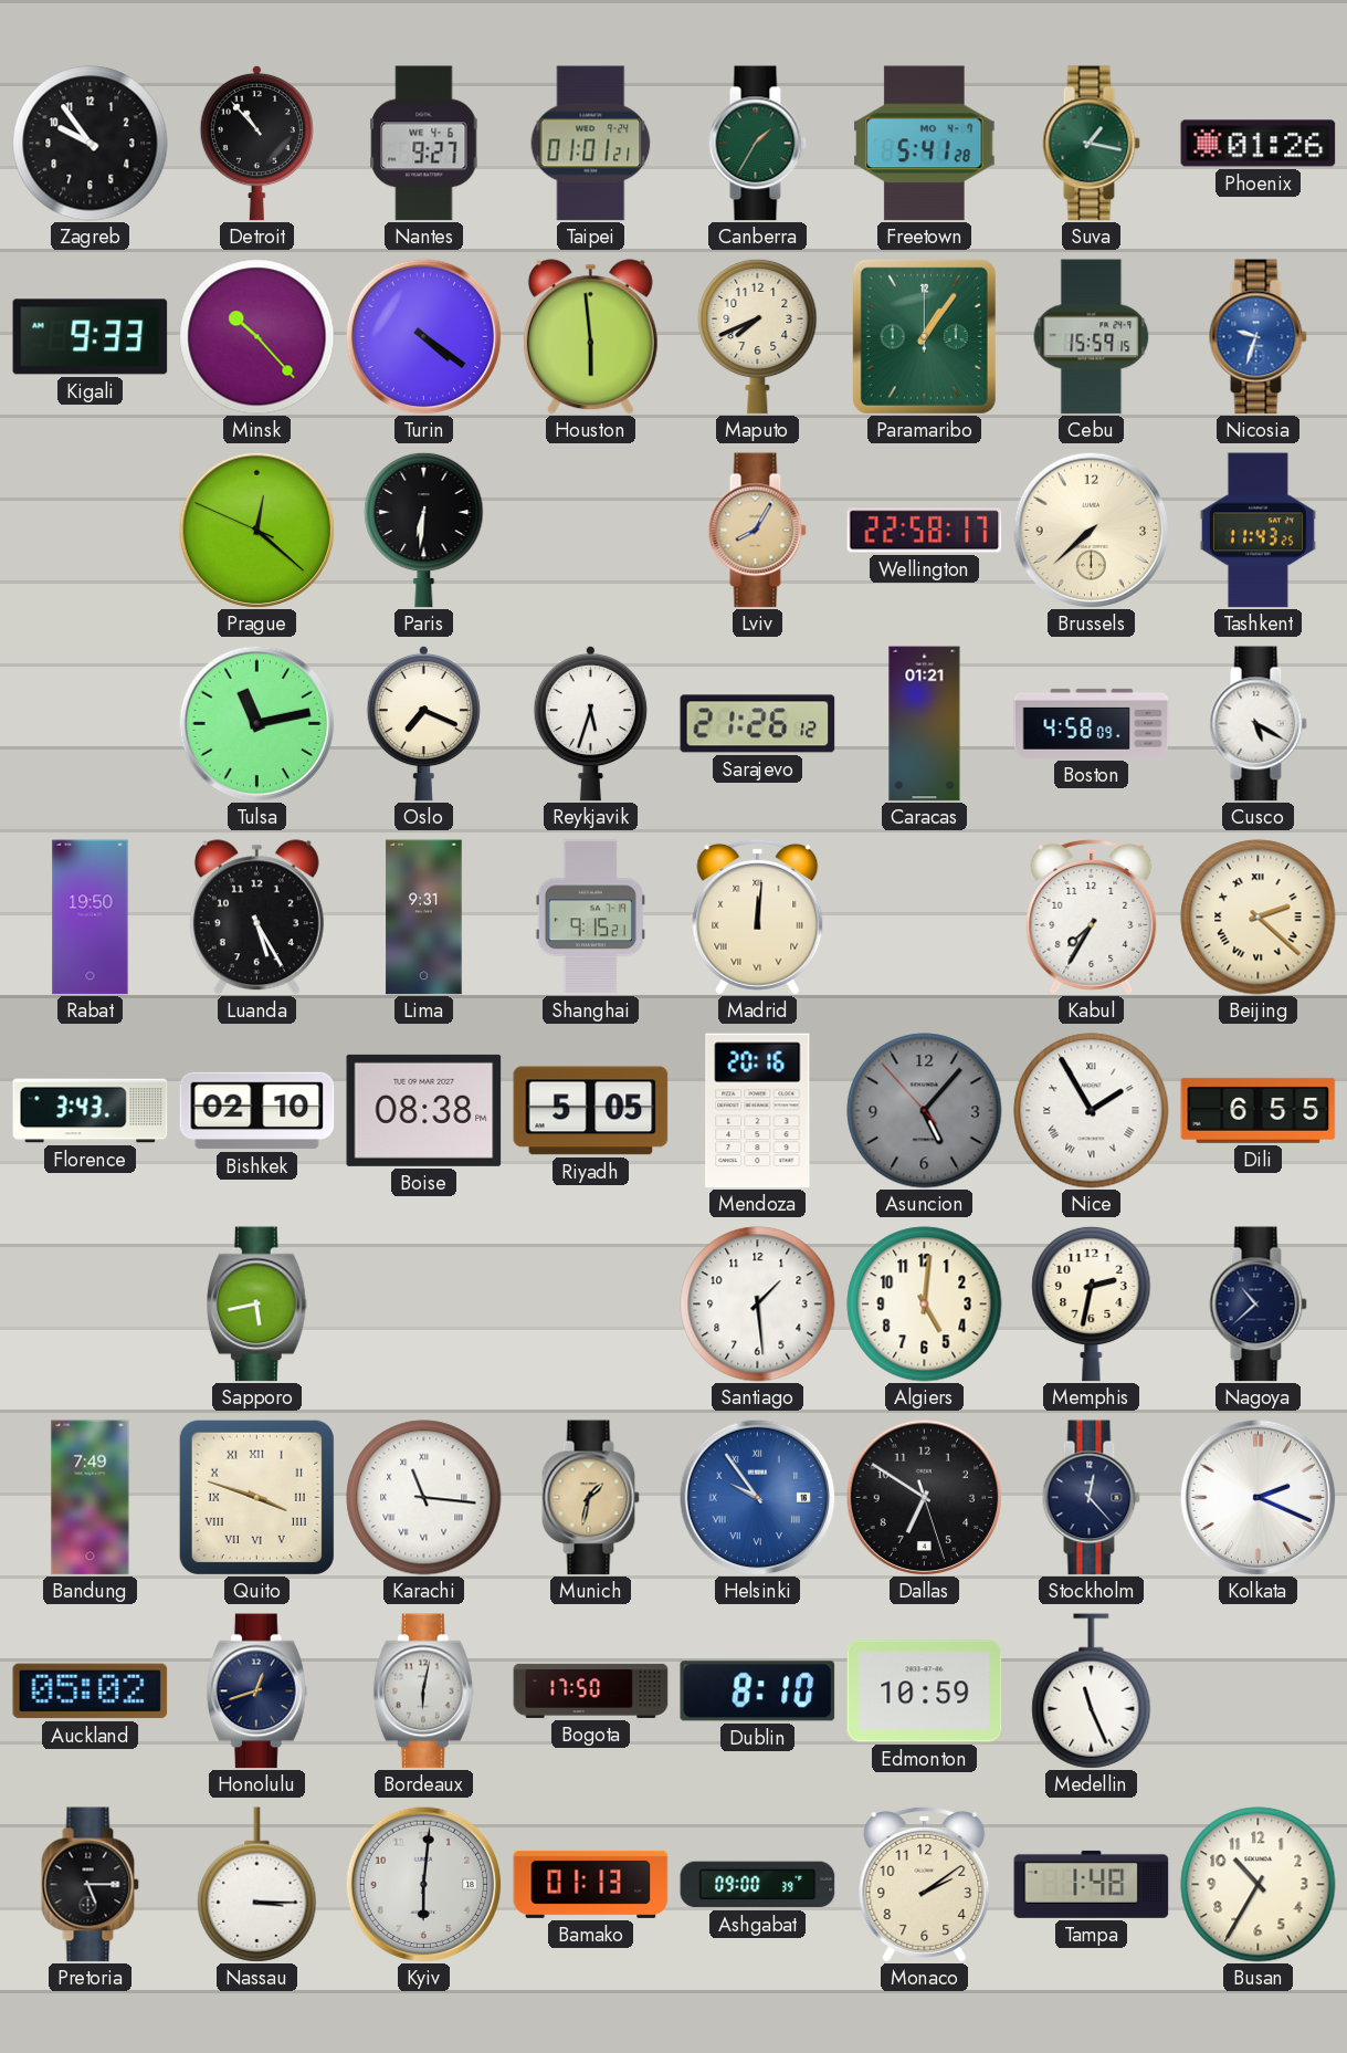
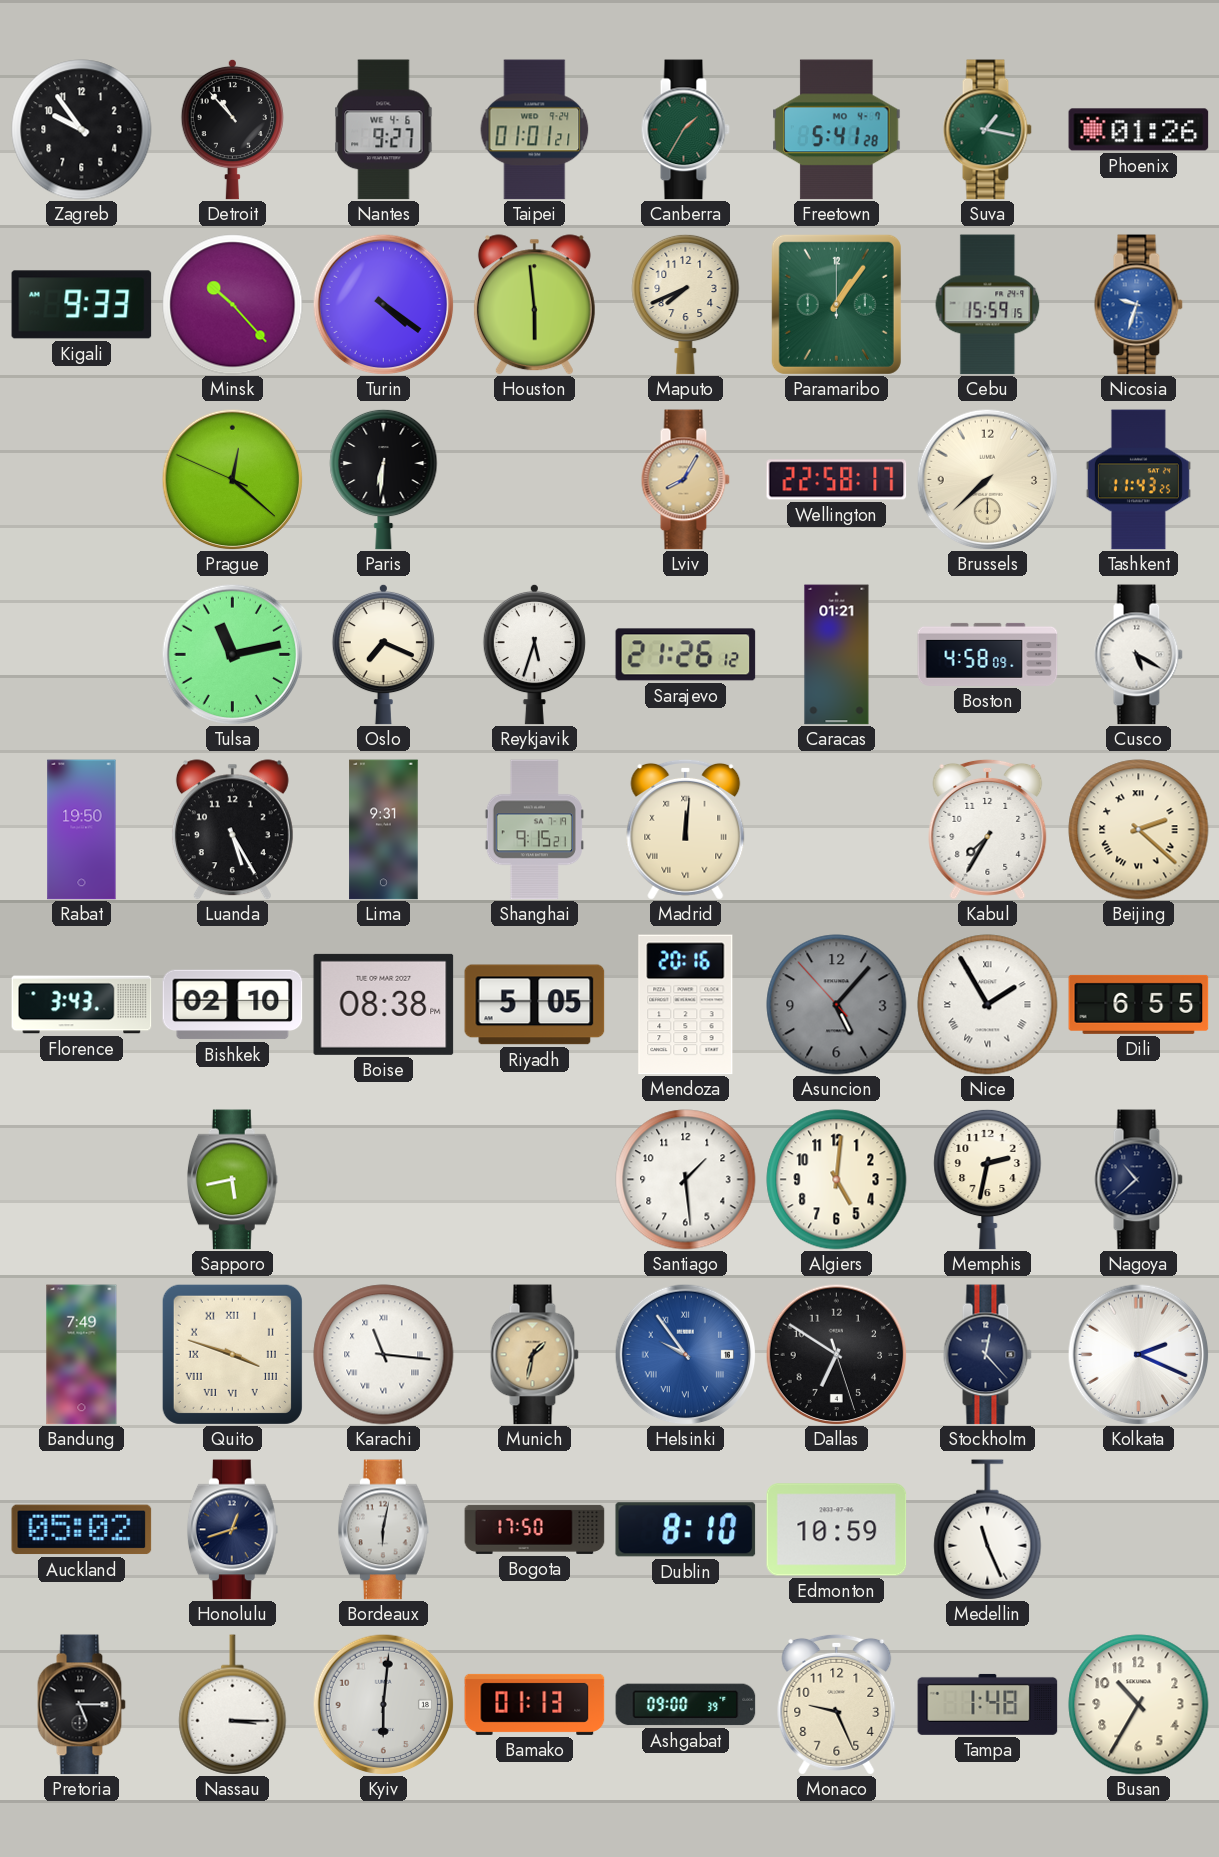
Monaco: 2:09 -> 9:26
